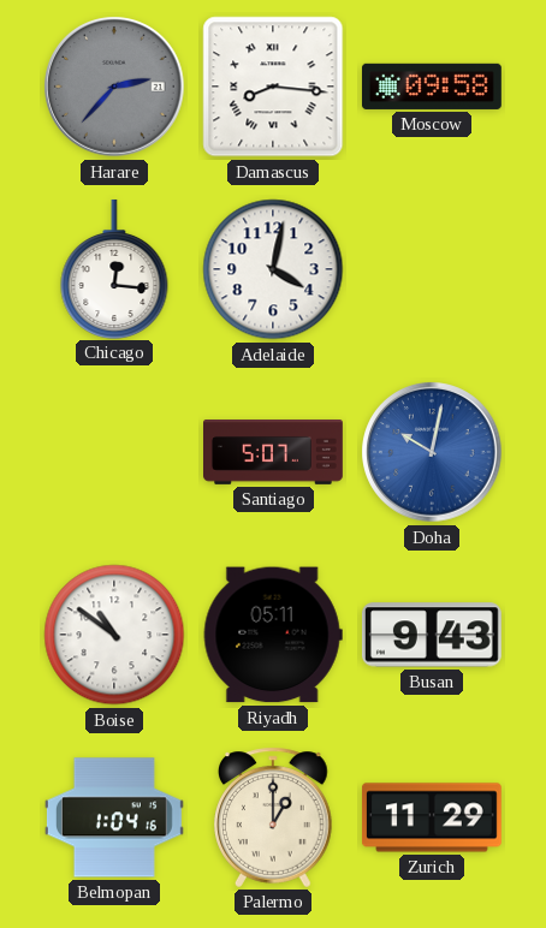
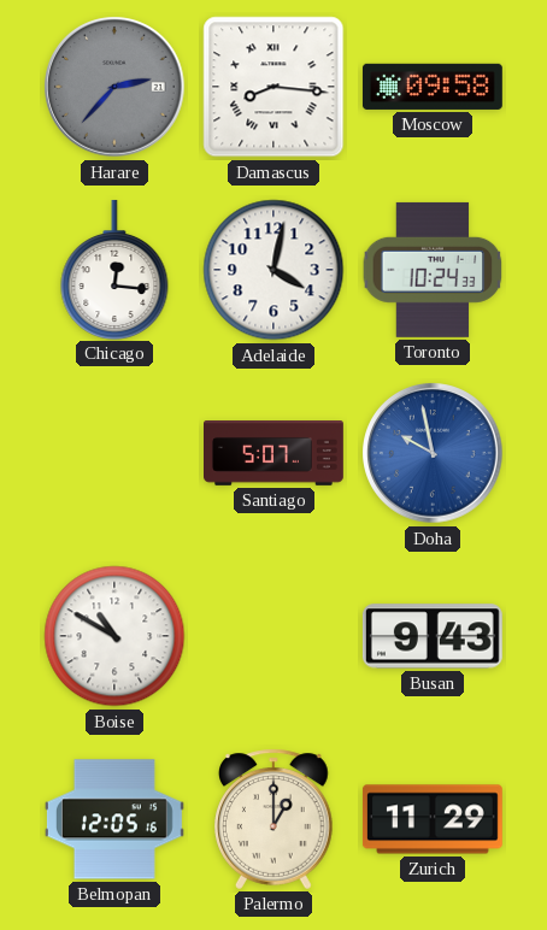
Toronto: none -> 10:24
Doha: 10:02 -> 9:58
Boise: 10:51 -> 10:50
Riyadh: 05:11 -> none
Belmopan: 1:04 -> 12:05
